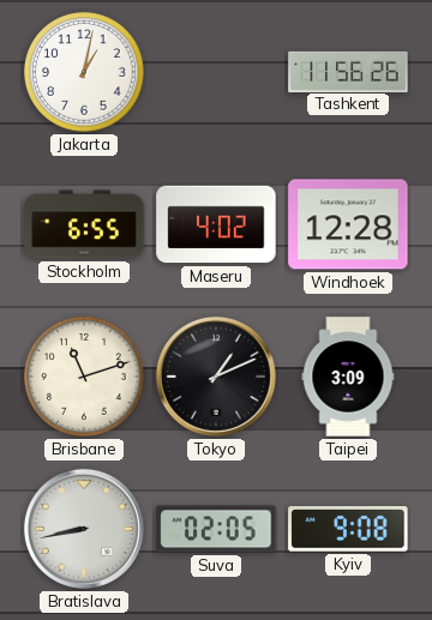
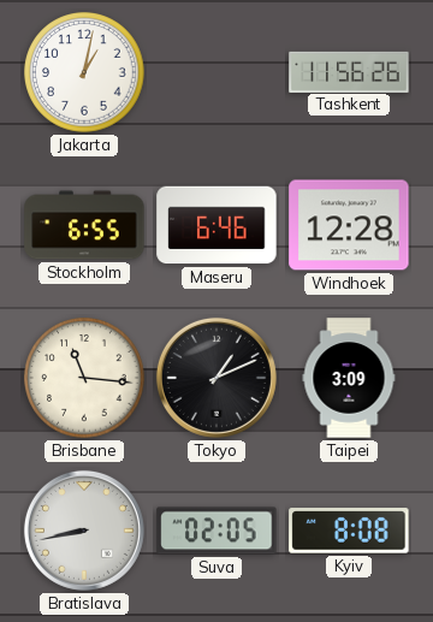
Maseru: 4:02 -> 6:46
Brisbane: 11:12 -> 11:16
Kyiv: 9:08 -> 8:08
